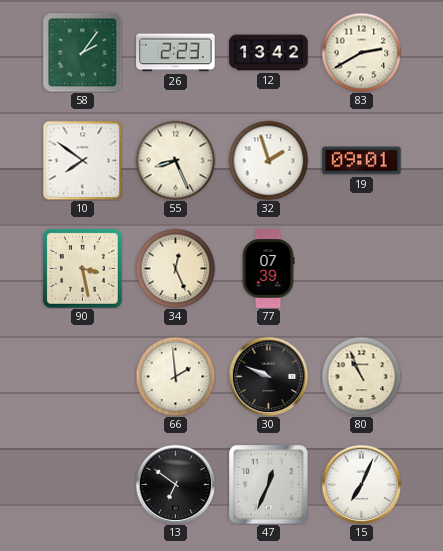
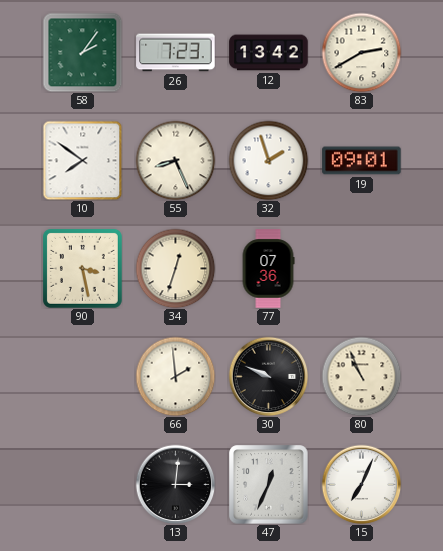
26: 2:23 -> 7:23
34: 12:26 -> 12:33
77: 07:39 -> 07:36
13: 6:51 -> 3:01
